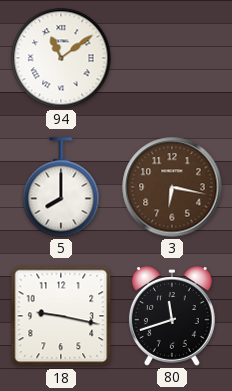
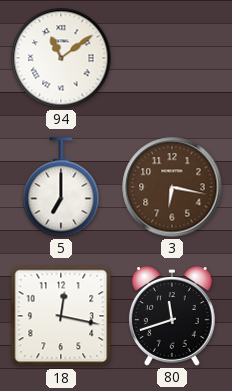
5: 8:00 -> 7:00
18: 9:17 -> 12:17
